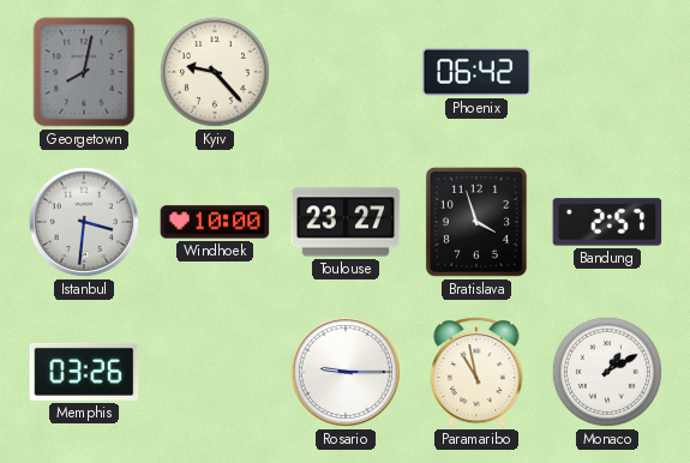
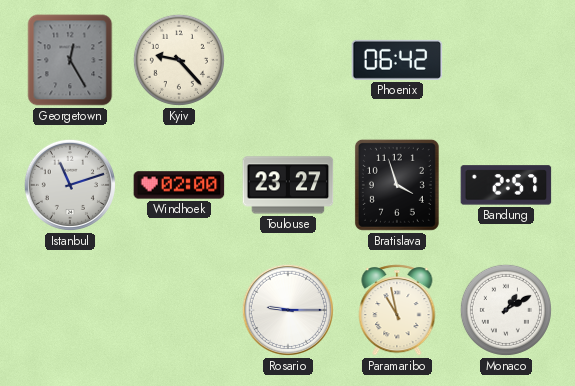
Georgetown: 8:02 -> 12:25
Istanbul: 3:31 -> 11:12
Windhoek: 10:00 -> 02:00
Memphis: 03:26 -> none
